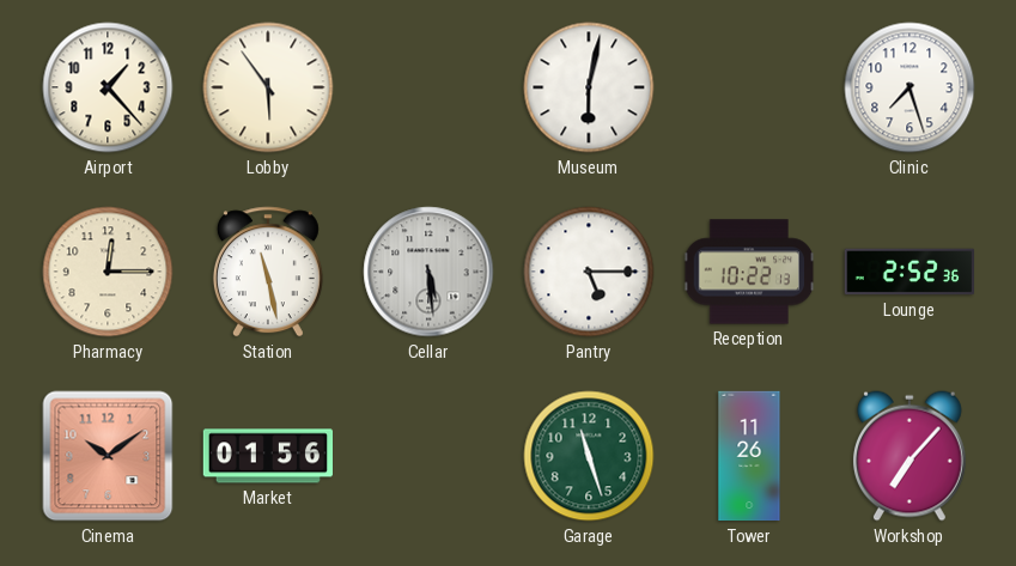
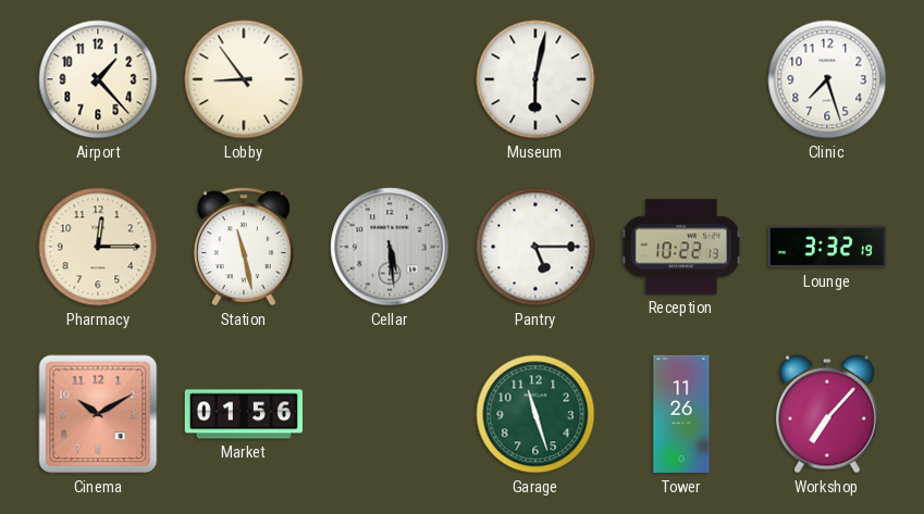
Lobby: 5:54 -> 8:54
Lounge: 2:52 -> 3:32
Cinema: 10:09 -> 10:10
